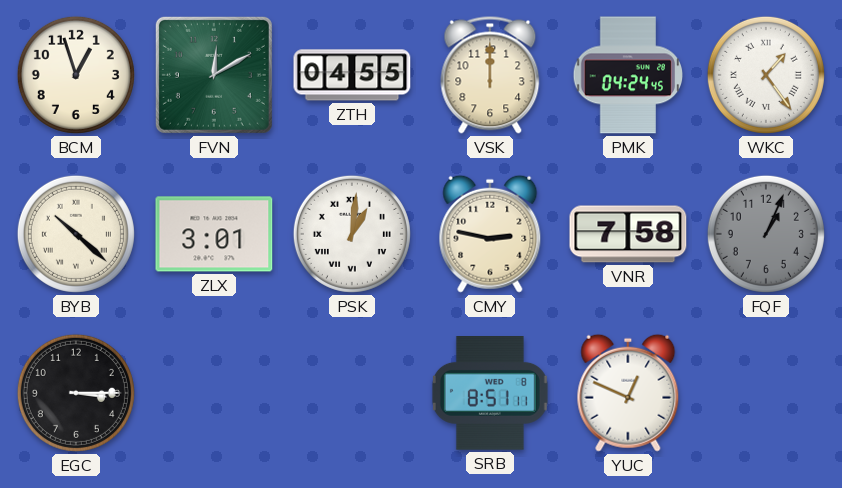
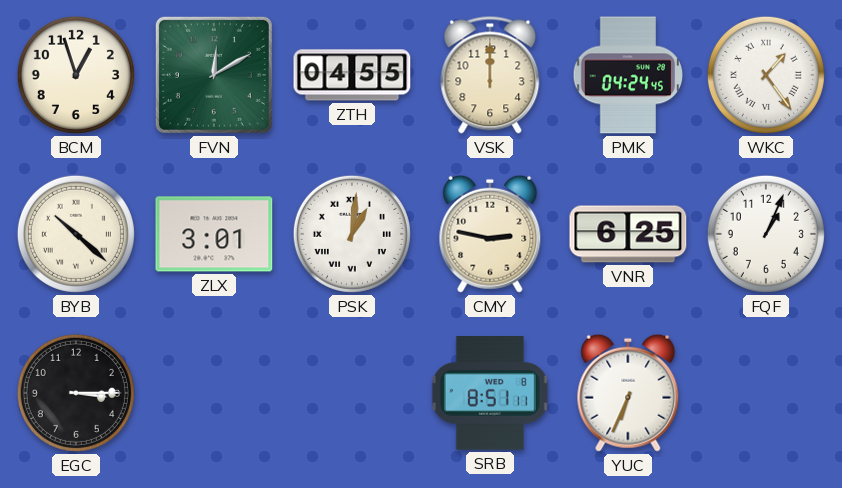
VNR: 7:58 -> 6:25
FQF dial: grey -> white
YUC: 12:49 -> 6:34
